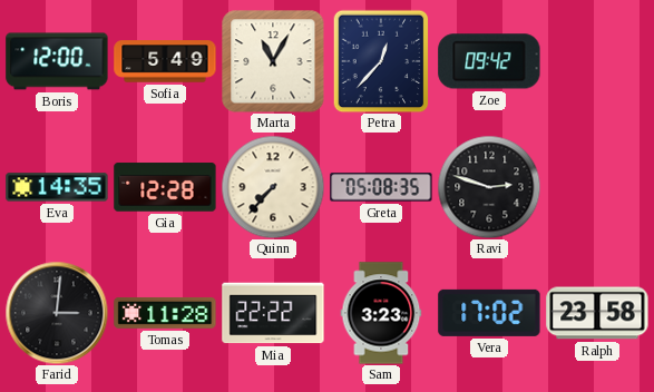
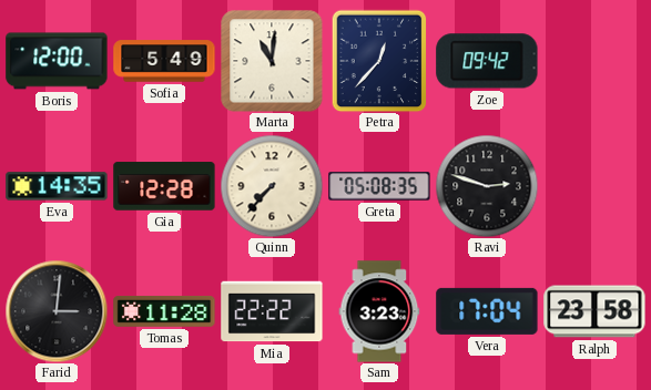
Marta: 11:05 -> 11:01
Vera: 17:02 -> 17:04
